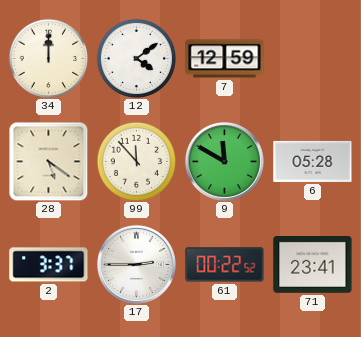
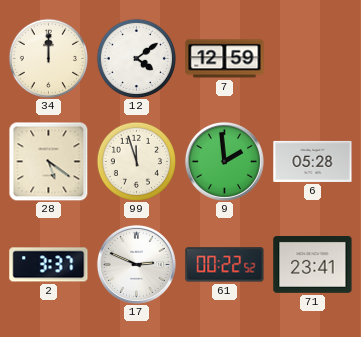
99: 11:53 -> 11:57
9: 11:50 -> 1:59
17: 2:45 -> 2:49
